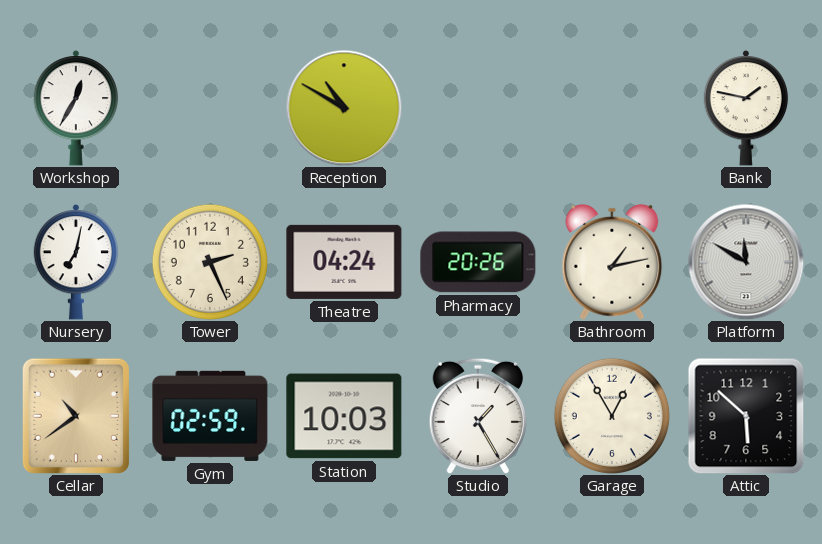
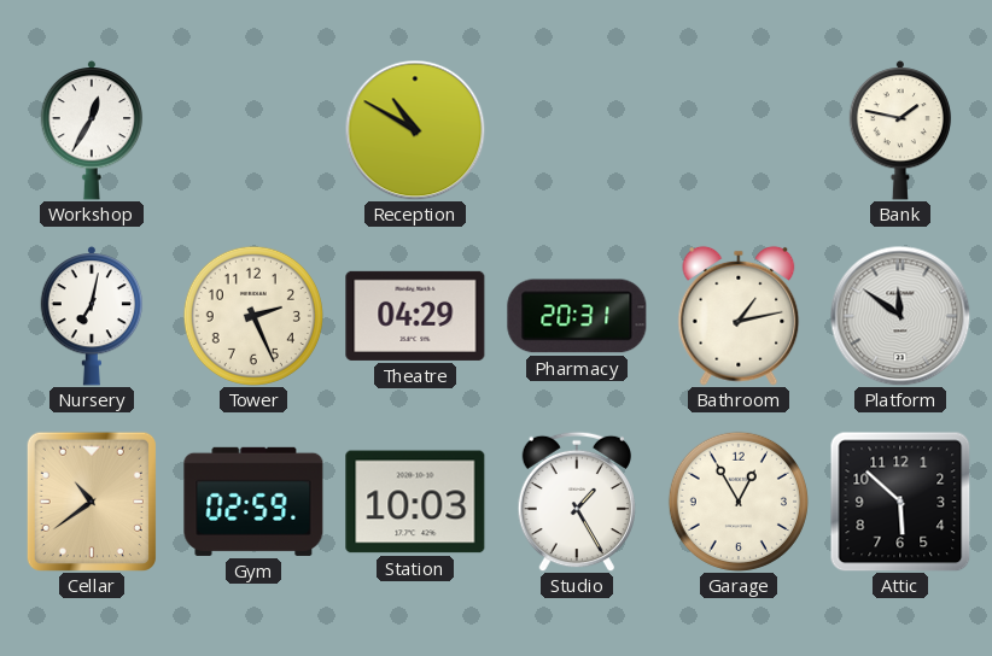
Theatre: 04:24 -> 04:29
Pharmacy: 20:26 -> 20:31
Platform: 11:50 -> 11:51
